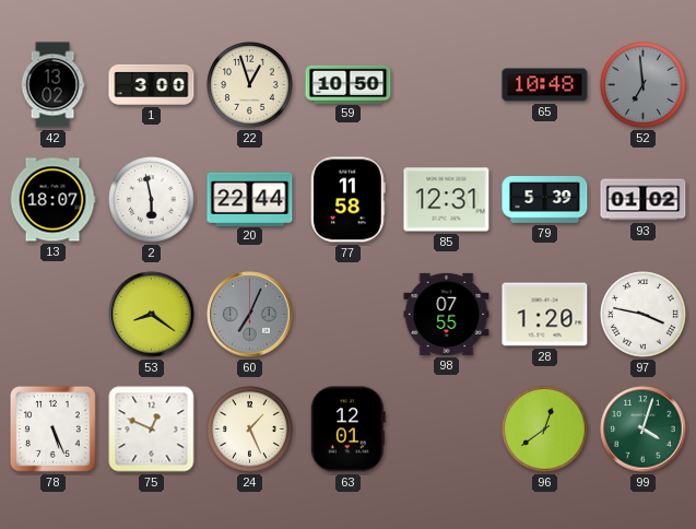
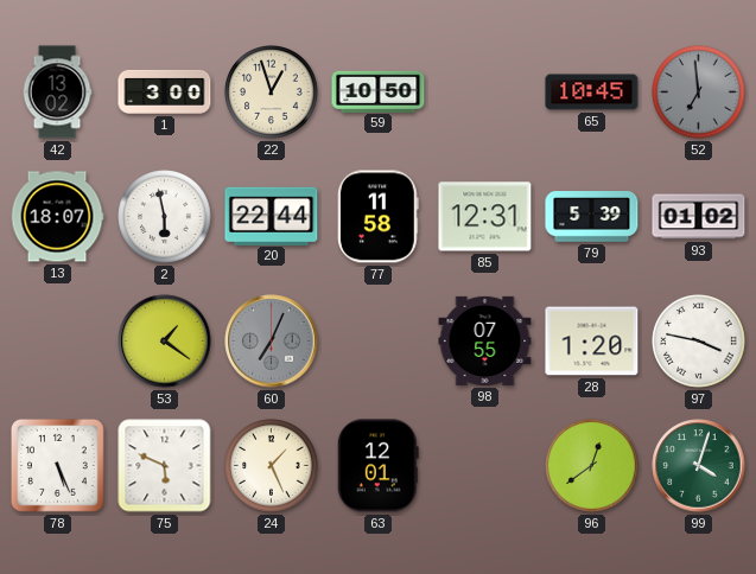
65: 10:48 -> 10:45
53: 8:21 -> 1:21
75: 12:49 -> 5:49
